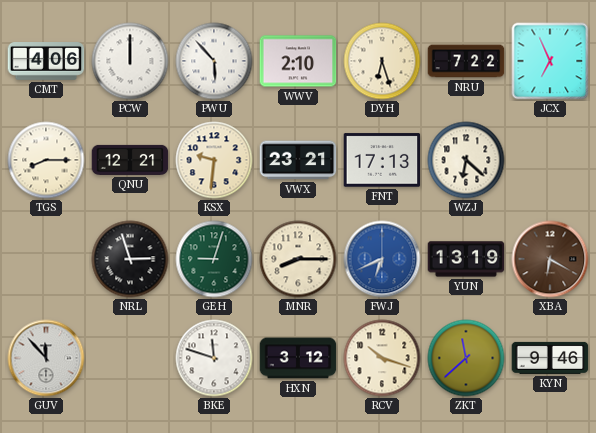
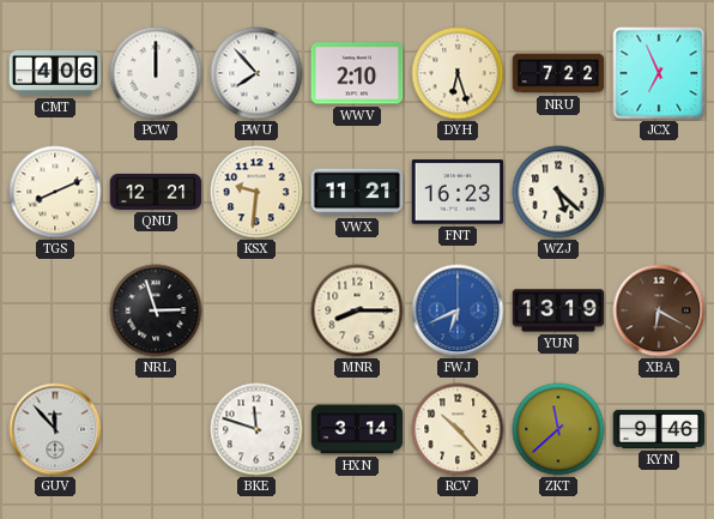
PWU: 5:53 -> 7:53
TGS: 8:15 -> 8:11
VWX: 23:21 -> 11:21
FNT: 17:13 -> 16:23
WZJ: 6:22 -> 5:22
GEH: 9:03 -> none
HXN: 3:12 -> 3:14
RCV: 10:18 -> 10:23
